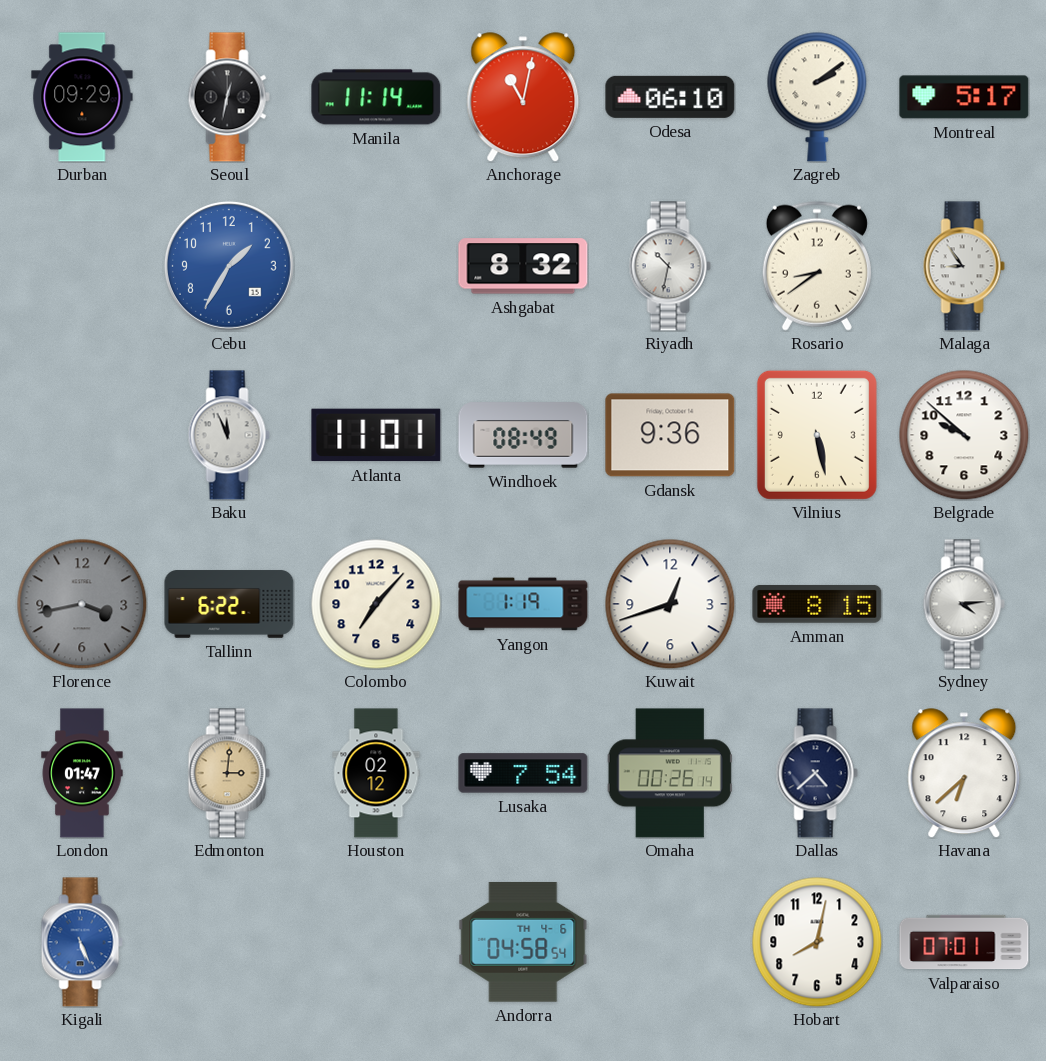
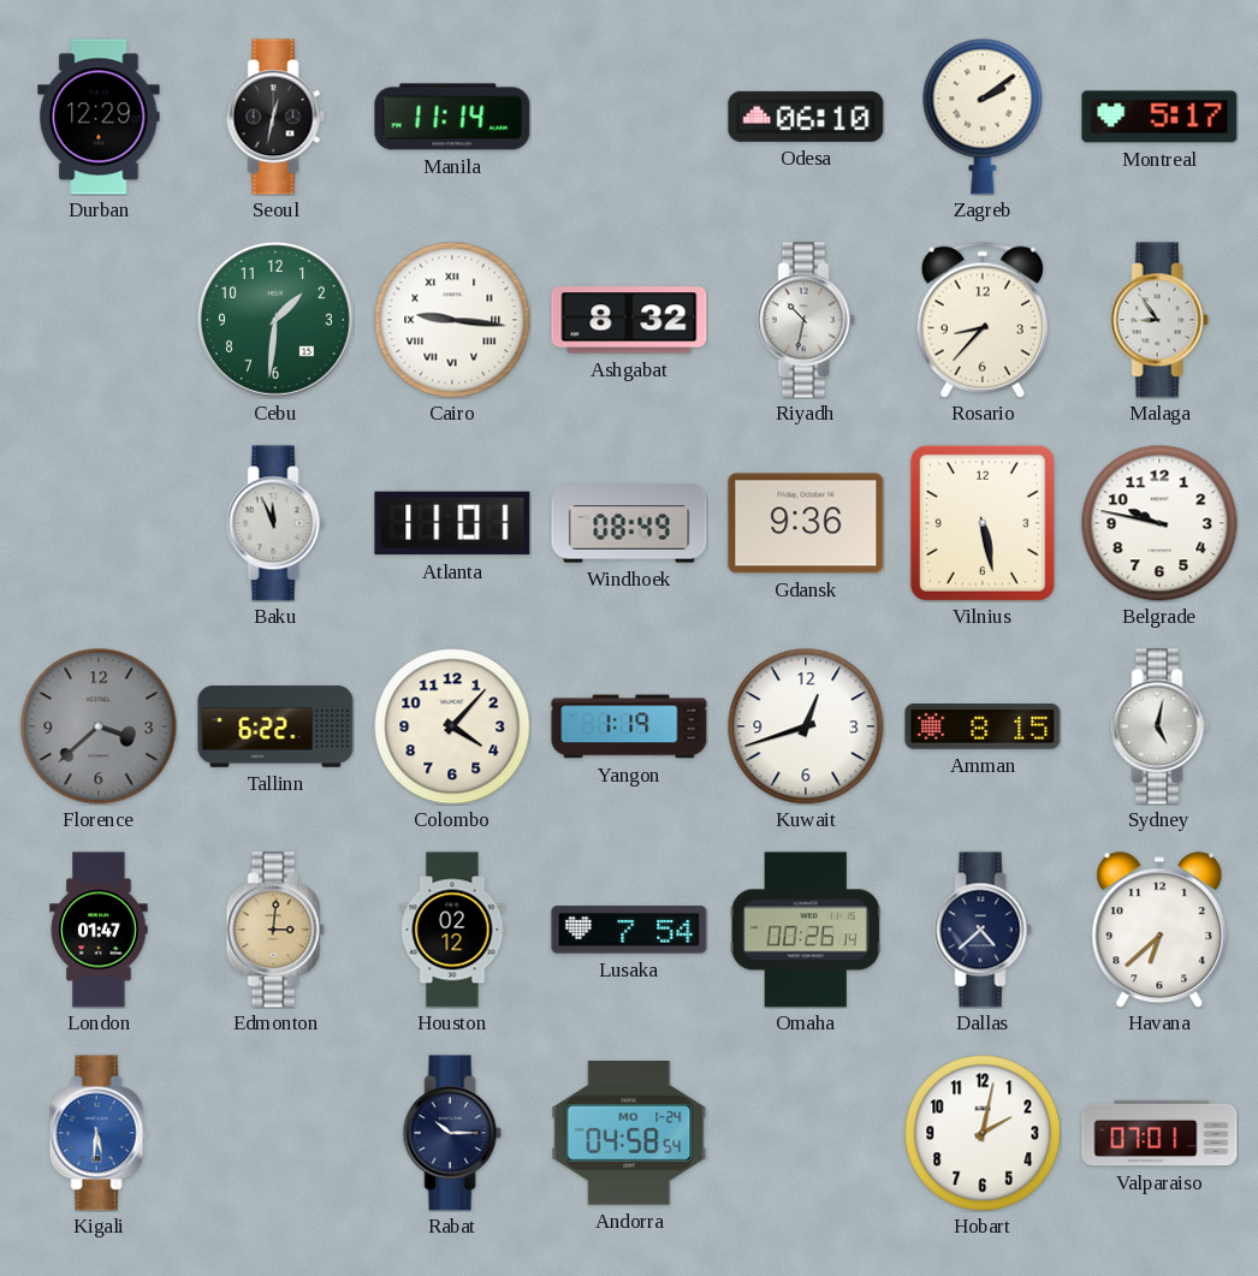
Durban: 09:29 -> 12:29
Anchorage: 11:02 -> none
Cebu: 1:35 -> 1:31
Cebu dial: blue -> green
Cairo: none -> 9:16
Rosario: 8:39 -> 8:37
Belgrade: 9:52 -> 9:47
Florence: 3:43 -> 3:38
Colombo: 7:07 -> 4:07
Sydney: 4:14 -> 5:02
Kigali: 5:26 -> 5:31
Rabat: none -> 10:15
Andorra date: TH 4-6 -> MO 1-24
Hobart: 8:02 -> 2:02
